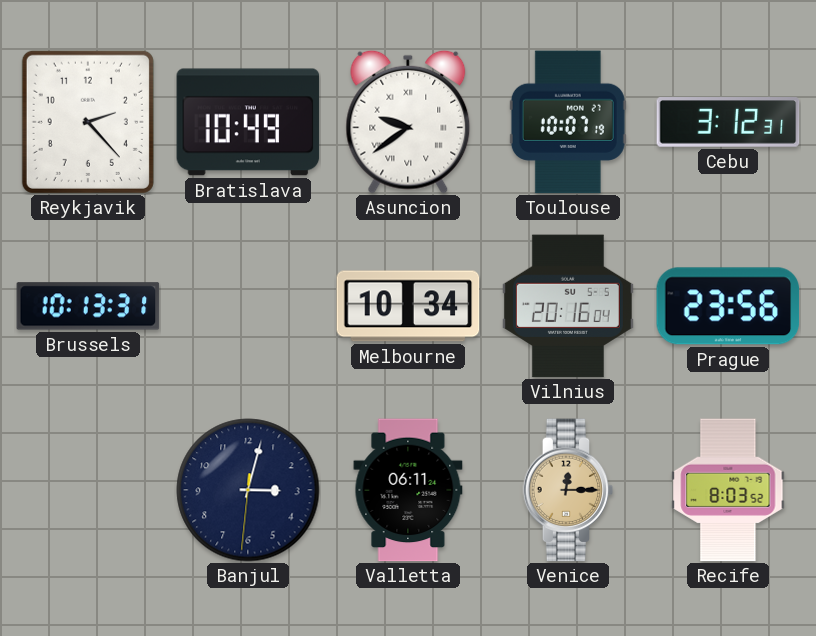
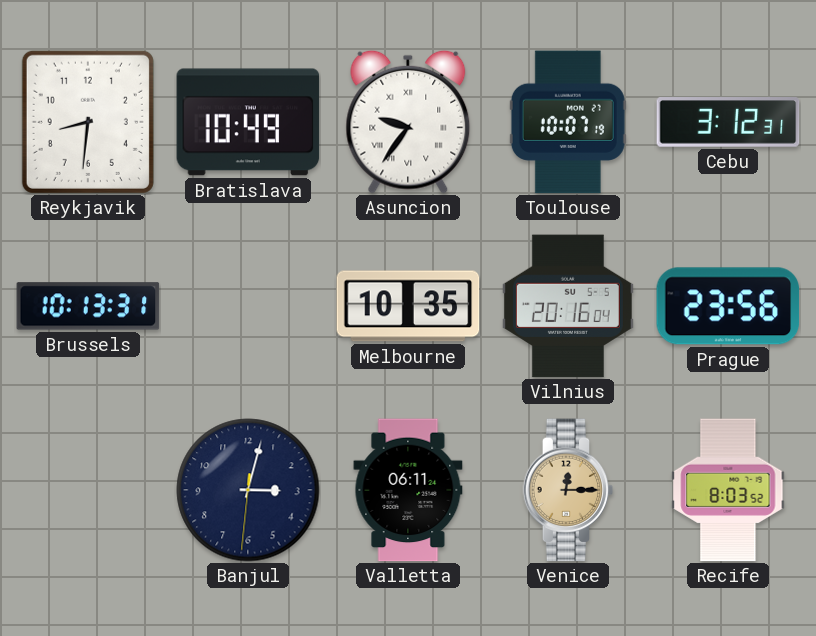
Reykjavik: 2:23 -> 8:31
Asuncion: 9:39 -> 9:36
Melbourne: 10:34 -> 10:35
